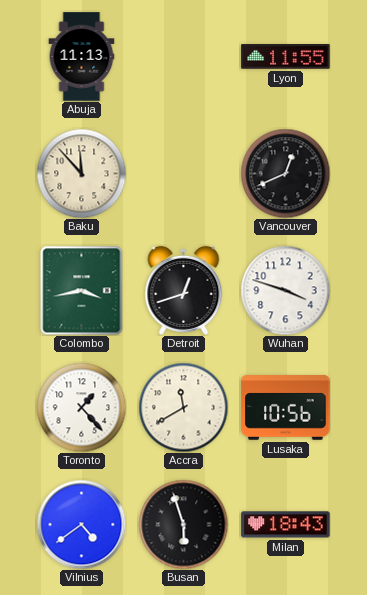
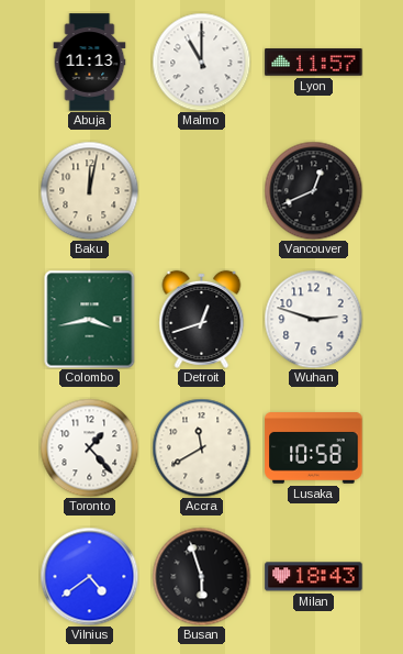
Malmo: none -> 11:00
Lyon: 11:55 -> 11:57
Baku: 11:53 -> 12:02
Wuhan: 3:48 -> 2:48
Lusaka: 10:56 -> 10:58
